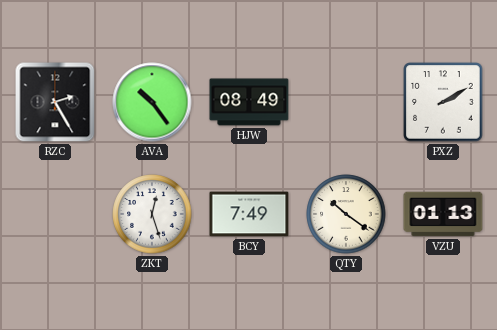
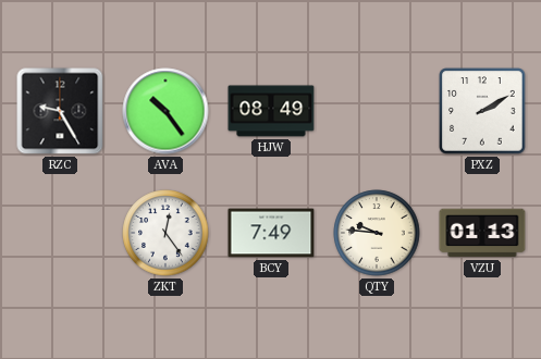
RZC: 2:25 -> 9:25
ZKT: 12:27 -> 12:24
QTY: 10:21 -> 9:46
